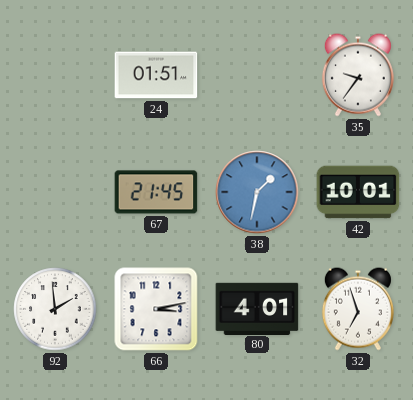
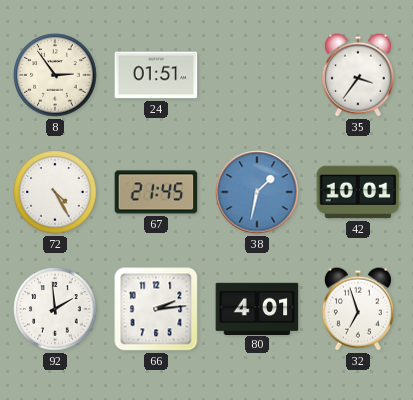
8: none -> 2:54
35: 9:36 -> 3:36
72: none -> 4:25
66: 3:13 -> 2:14
